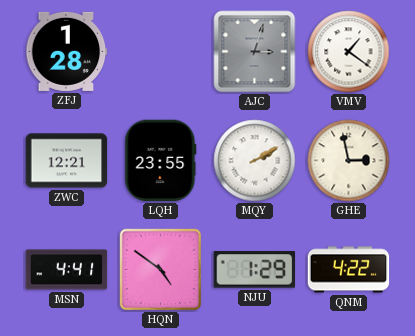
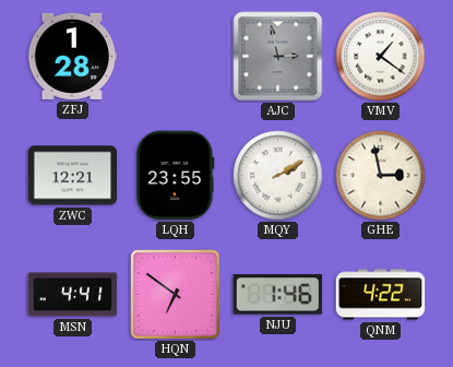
AJC: 3:03 -> 2:58
HQN: 4:51 -> 6:51
NJU: 1:29 -> 1:46
